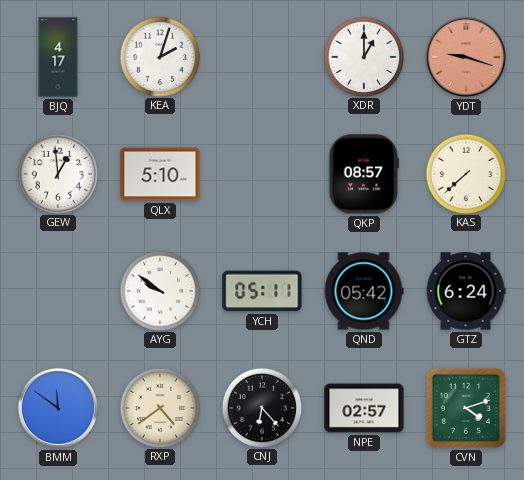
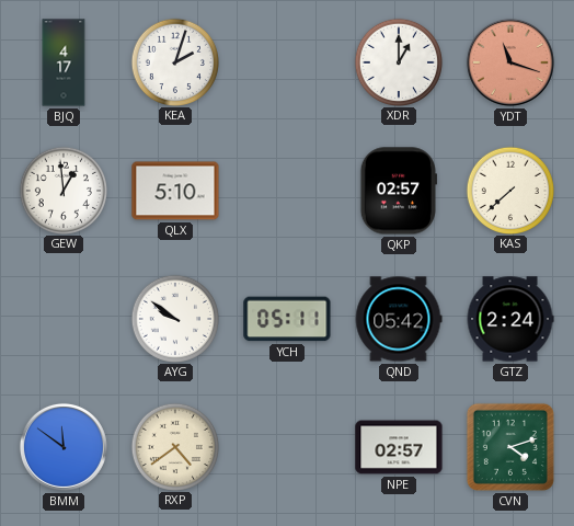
YDT: 9:18 -> 11:18
QKP: 08:57 -> 02:57
GTZ: 6:24 -> 2:24
CNJ: 6:23 -> none
